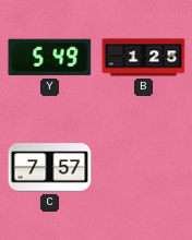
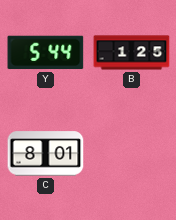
Y: 5:49 -> 5:44
C: 7:57 -> 8:01
